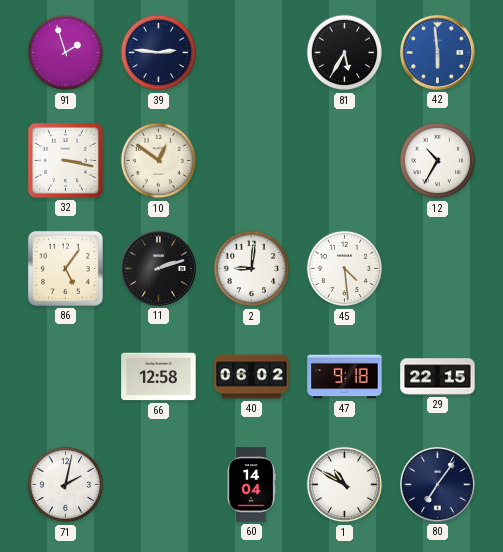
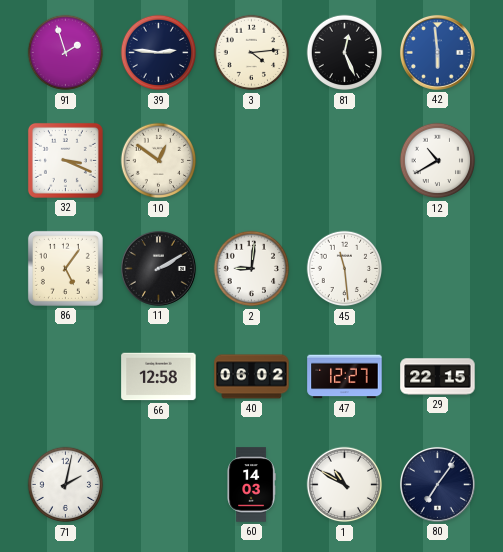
3: none -> 4:14
81: 5:35 -> 12:26
32: 3:17 -> 3:19
12: 10:35 -> 10:40
11: 2:12 -> 2:10
45: 4:29 -> 11:29
47: 9:18 -> 12:27
60: 14:04 -> 14:03
